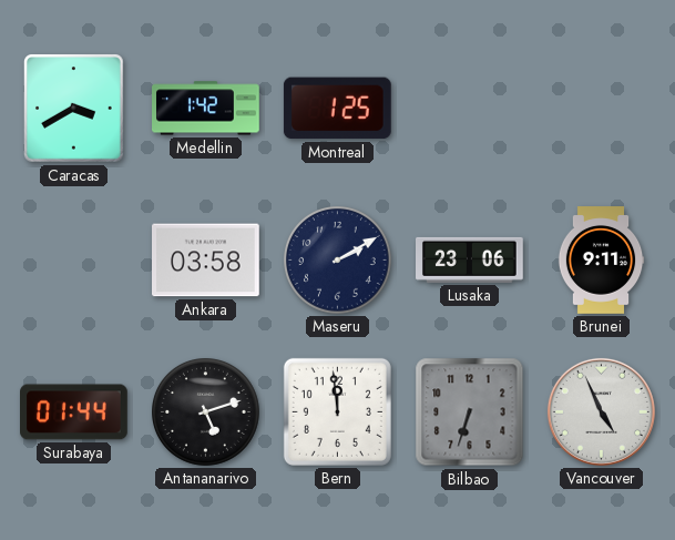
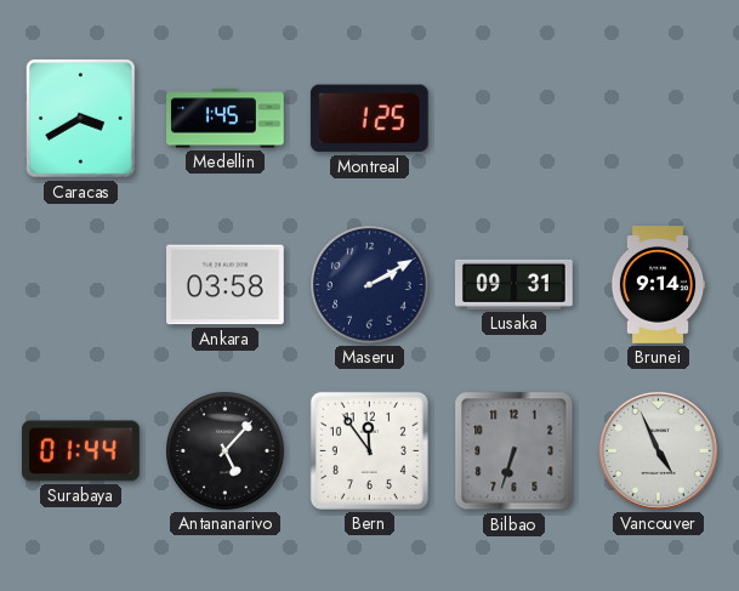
Medellin: 1:42 -> 1:45
Lusaka: 23:06 -> 09:31
Brunei: 9:11 -> 9:14
Antananarivo: 5:12 -> 5:07
Bern: 11:59 -> 11:54
